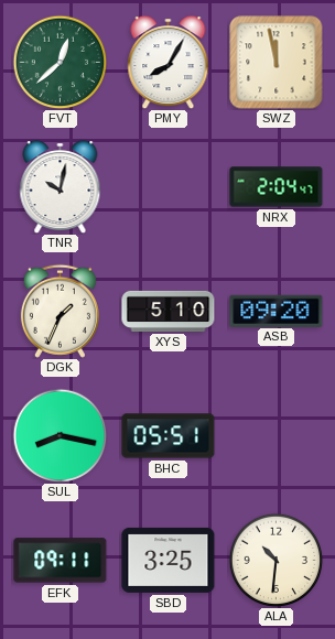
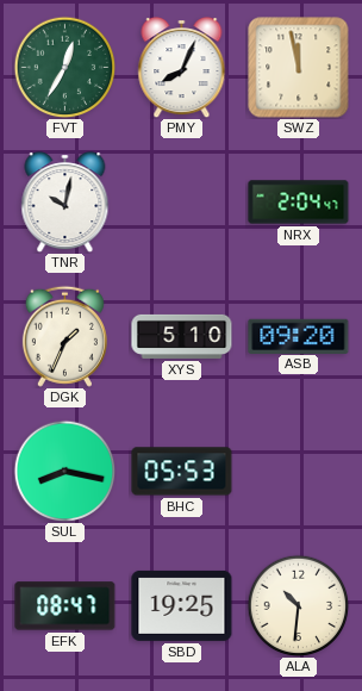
FVT: 12:38 -> 12:35
PMY: 8:05 -> 8:04
BHC: 05:51 -> 05:53
EFK: 09:11 -> 08:47
SBD: 3:25 -> 19:25
